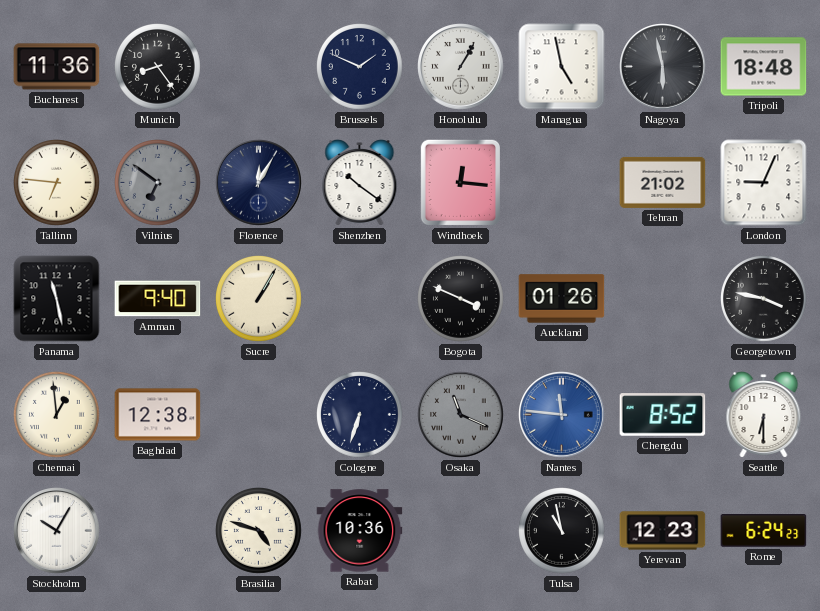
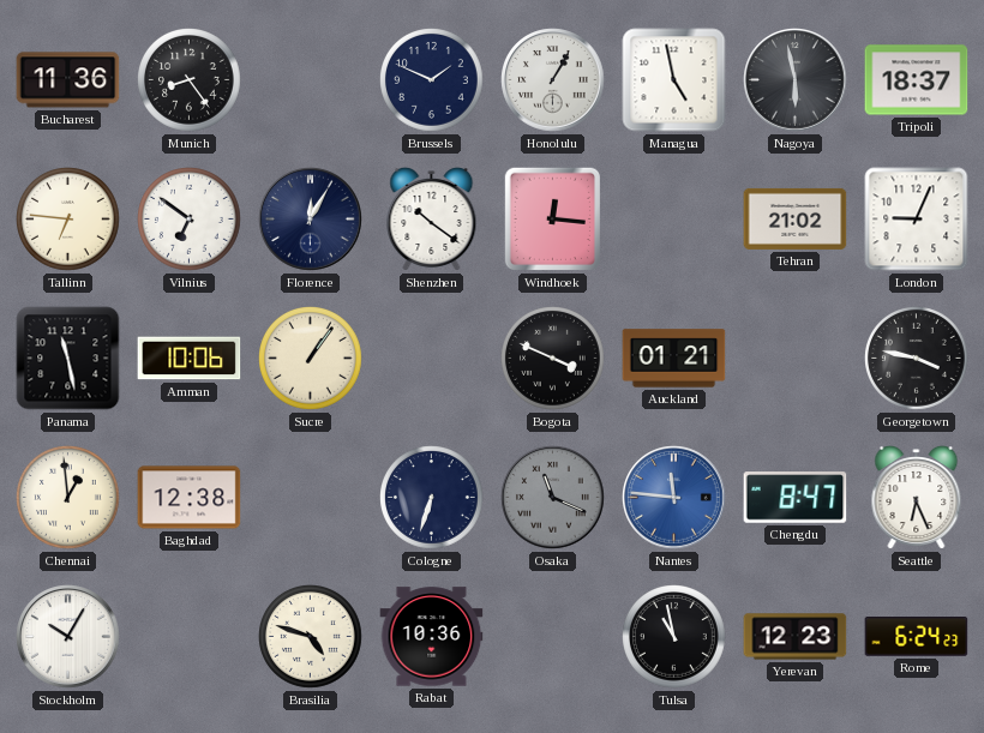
Tripoli: 18:48 -> 18:37
Vilnius dial: grey -> white
Amman: 9:40 -> 10:06
Sucre: 1:05 -> 1:06
Auckland: 01:26 -> 01:21
Chengdu: 8:52 -> 8:47
Seattle: 6:30 -> 6:26
